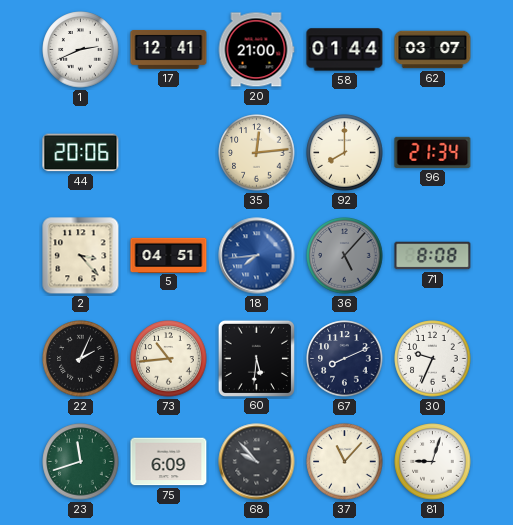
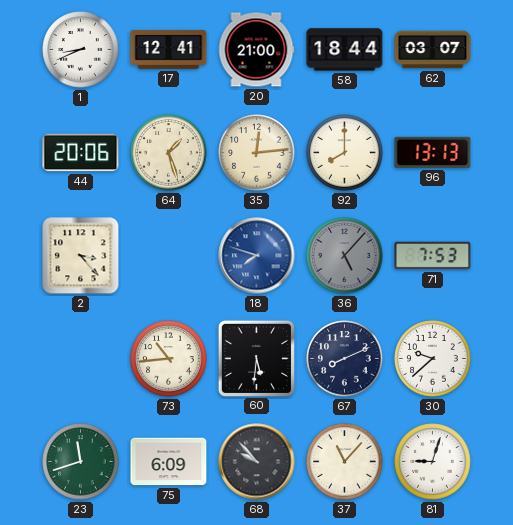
1: 2:41 -> 8:41
58: 01:44 -> 18:44
64: none -> 1:27
96: 21:34 -> 13:13
5: 04:51 -> none
18: 7:44 -> 7:48
71: 8:08 -> 7:53
22: 2:04 -> none
30: 9:34 -> 9:38
